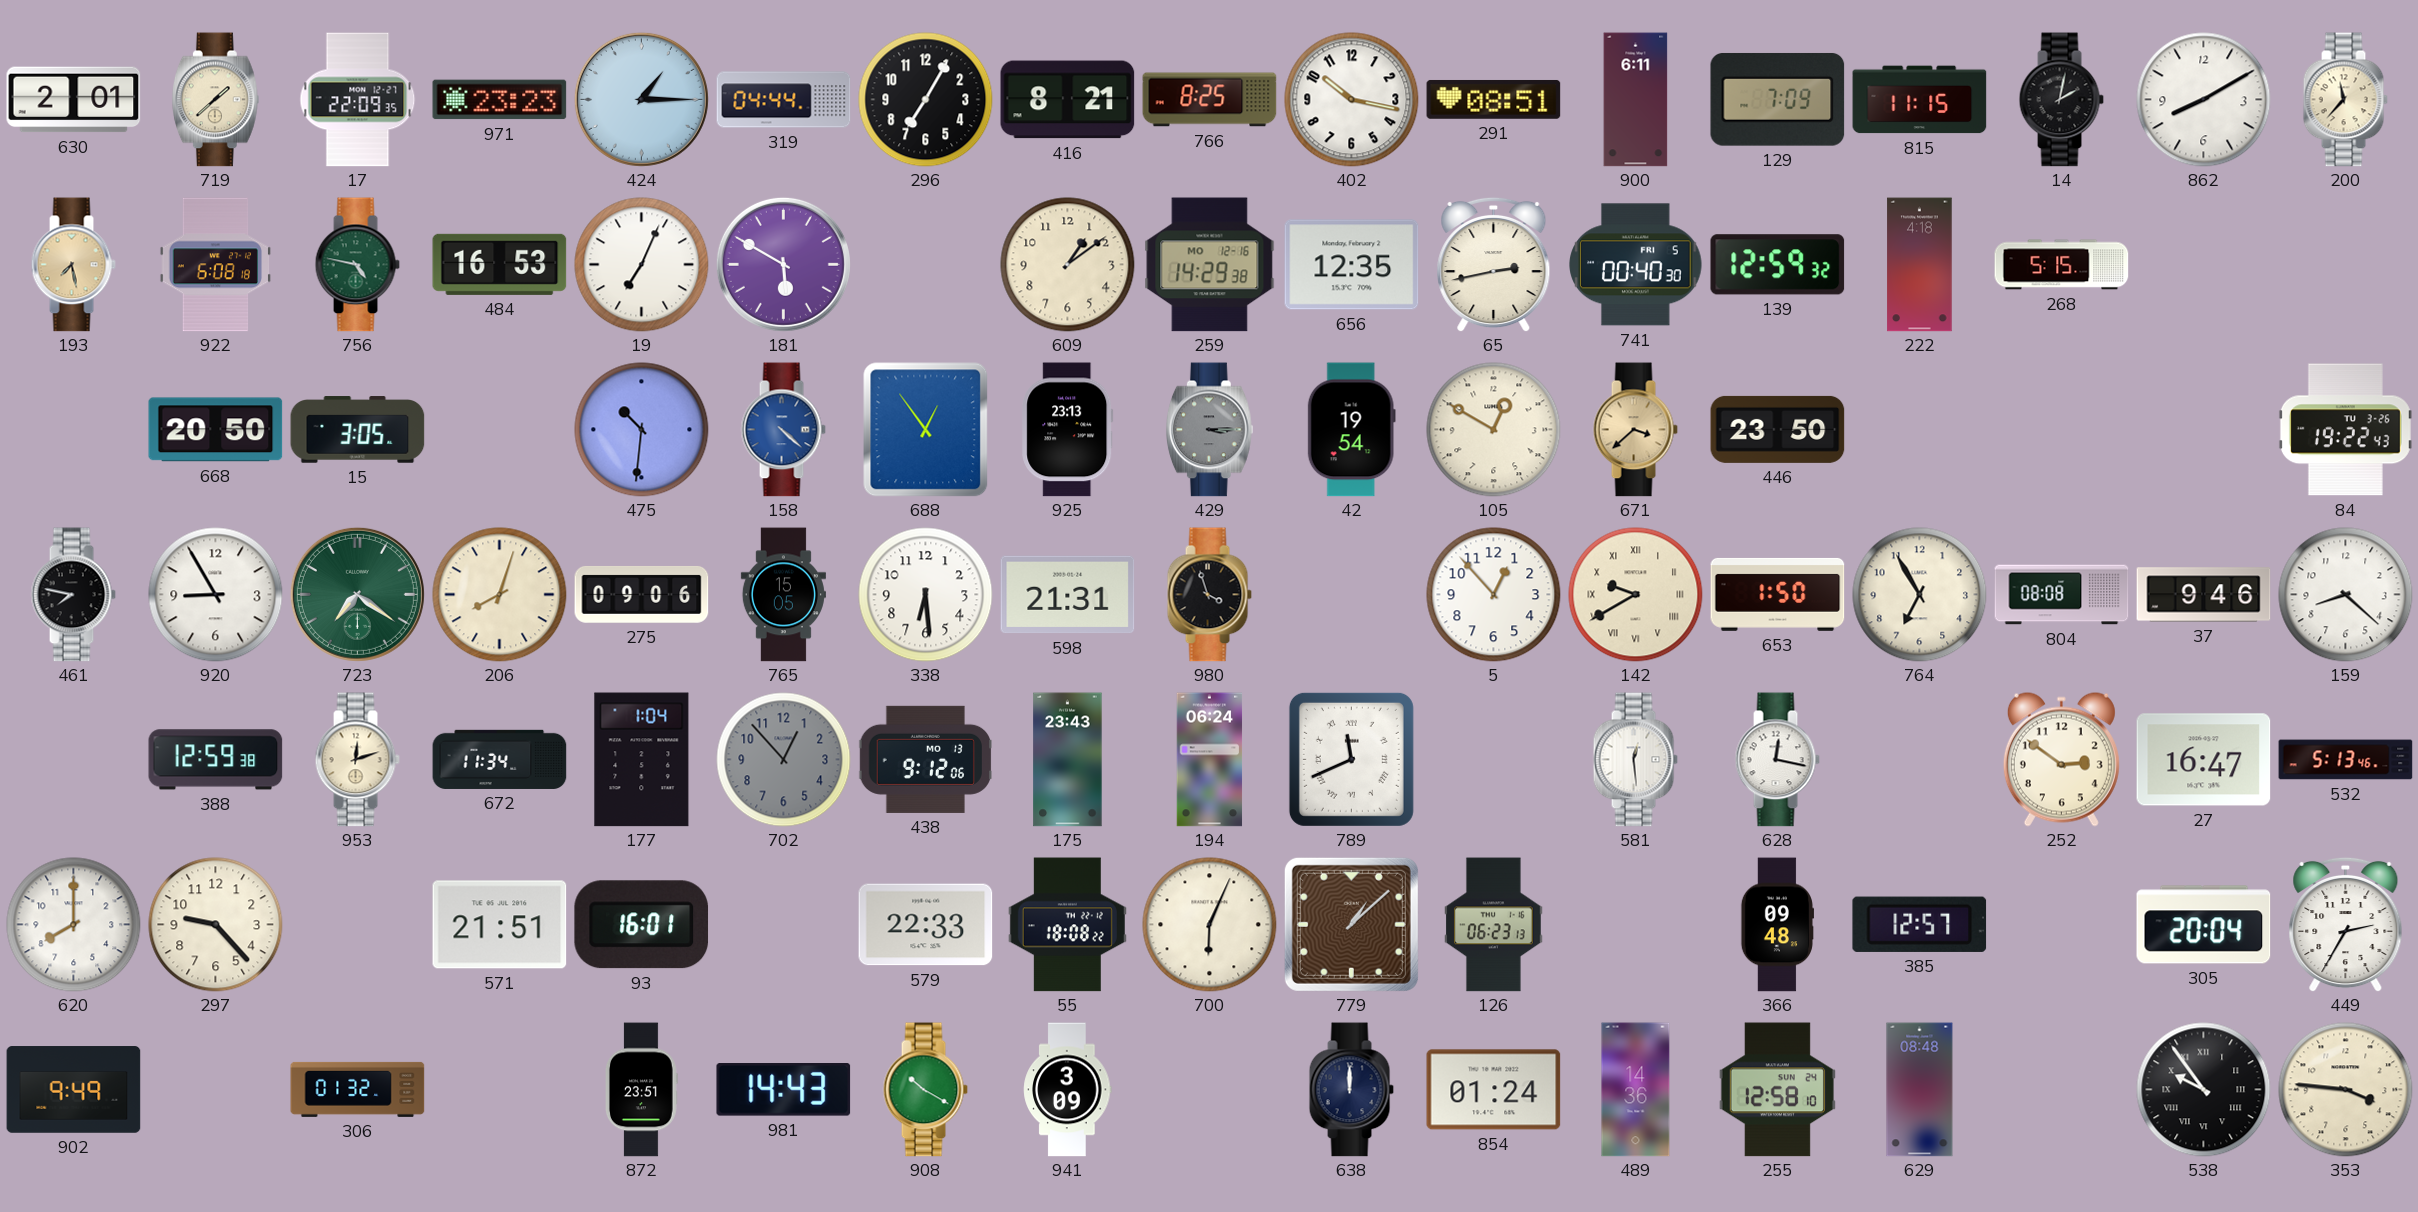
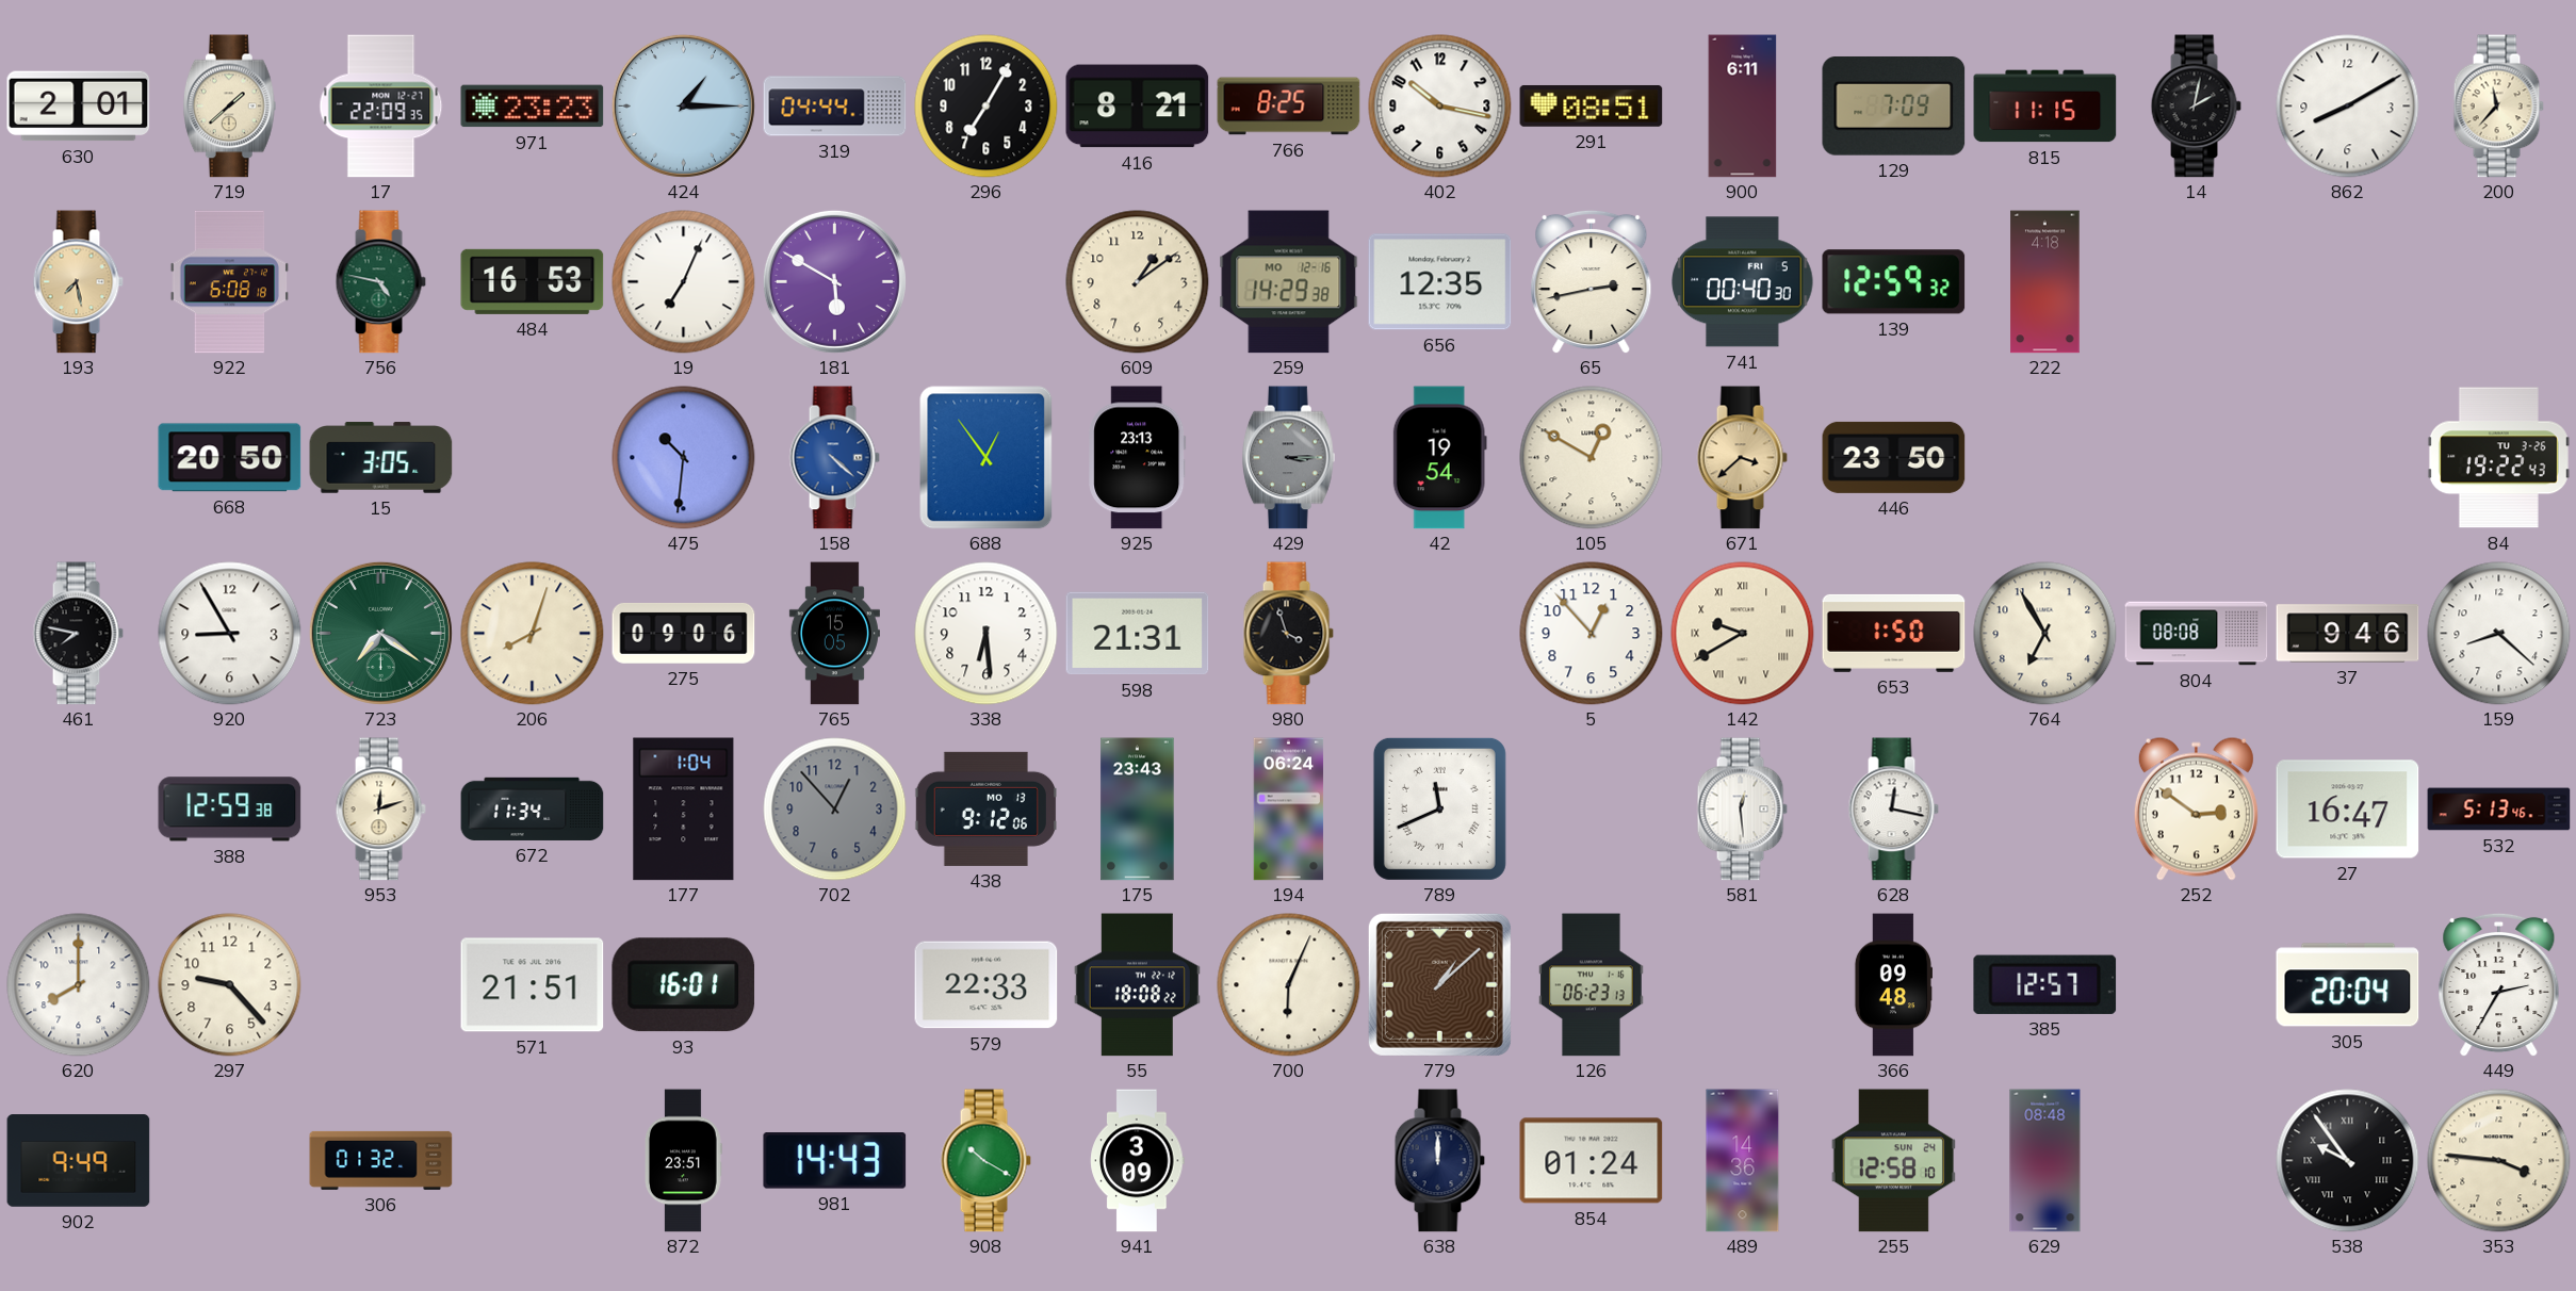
268: 5:15 -> none
